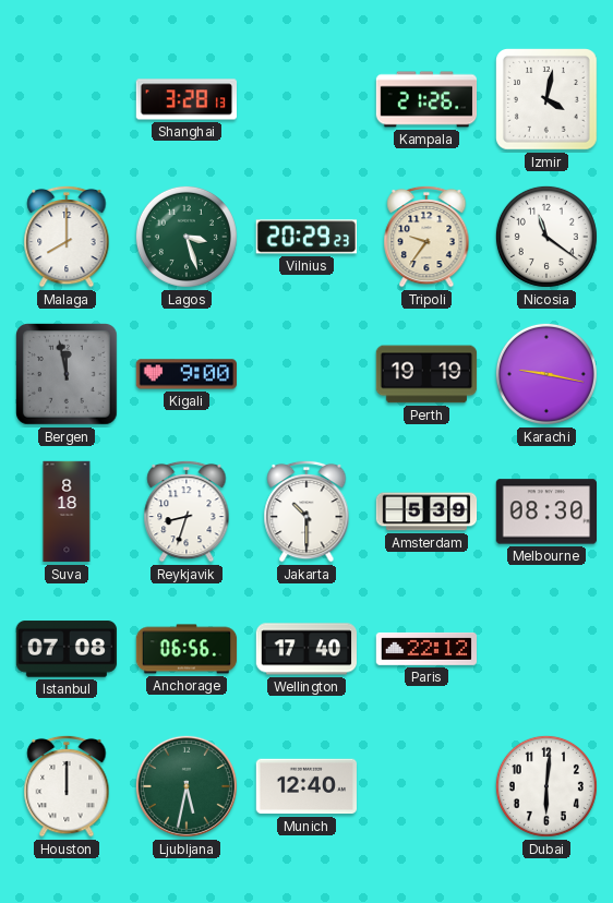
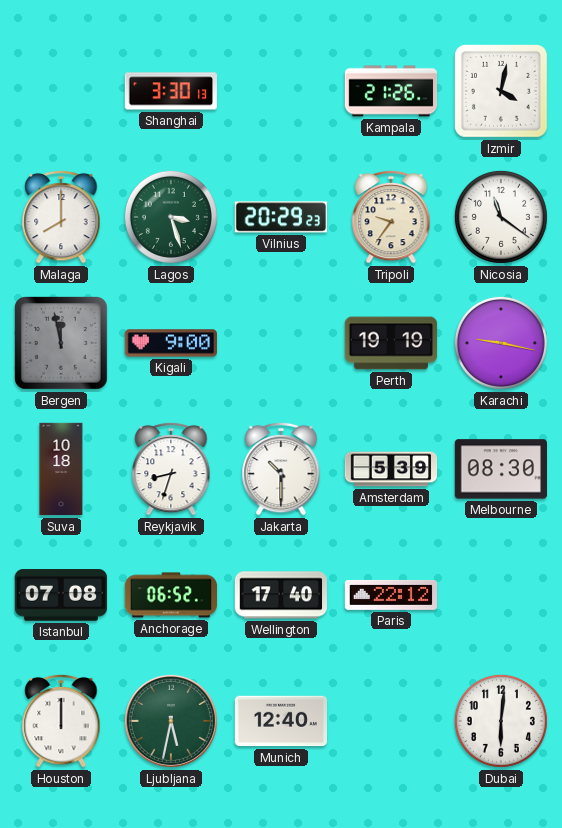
Shanghai: 3:28 -> 3:30
Suva: 8:18 -> 10:18
Anchorage: 06:56 -> 06:52
